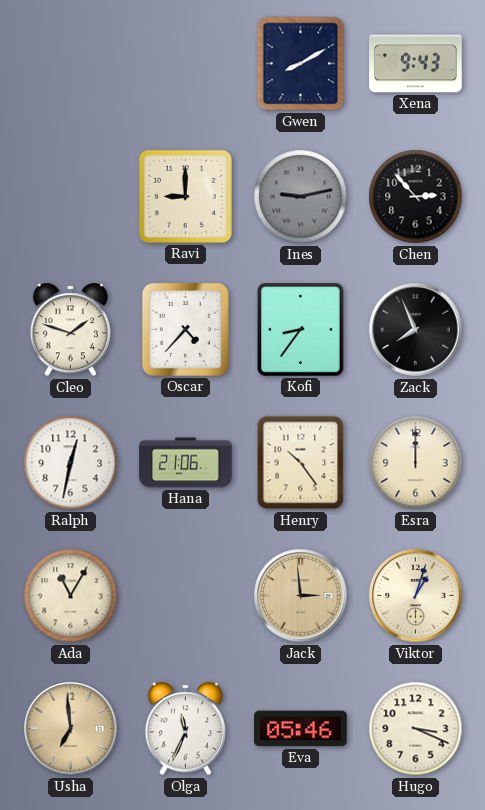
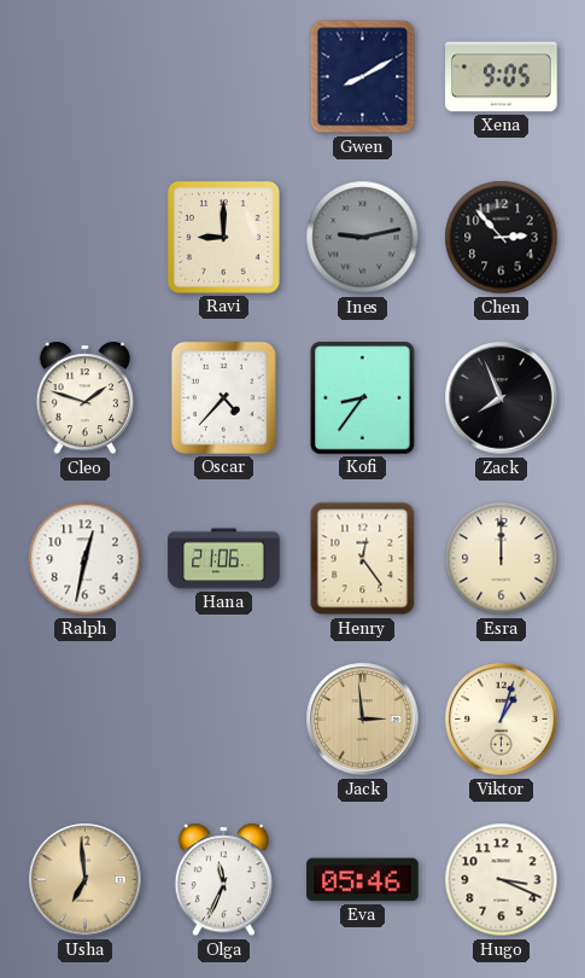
Xena: 9:43 -> 9:05
Henry: 10:24 -> 12:24
Ada: 11:05 -> none
